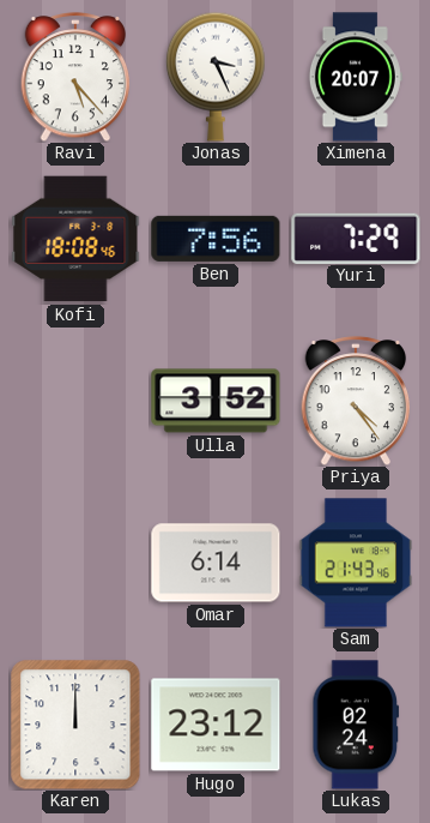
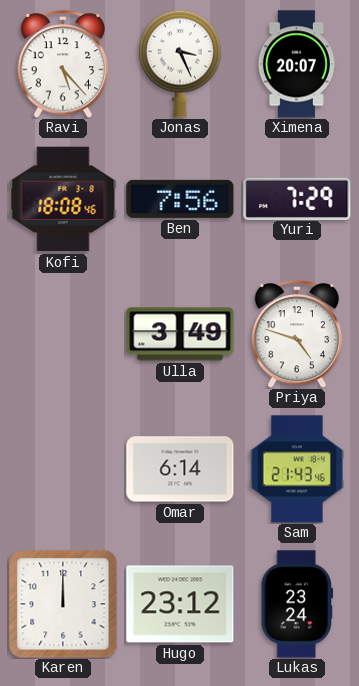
Ulla: 3:52 -> 3:49
Priya: 4:24 -> 4:48
Lukas: 02:24 -> 23:24
